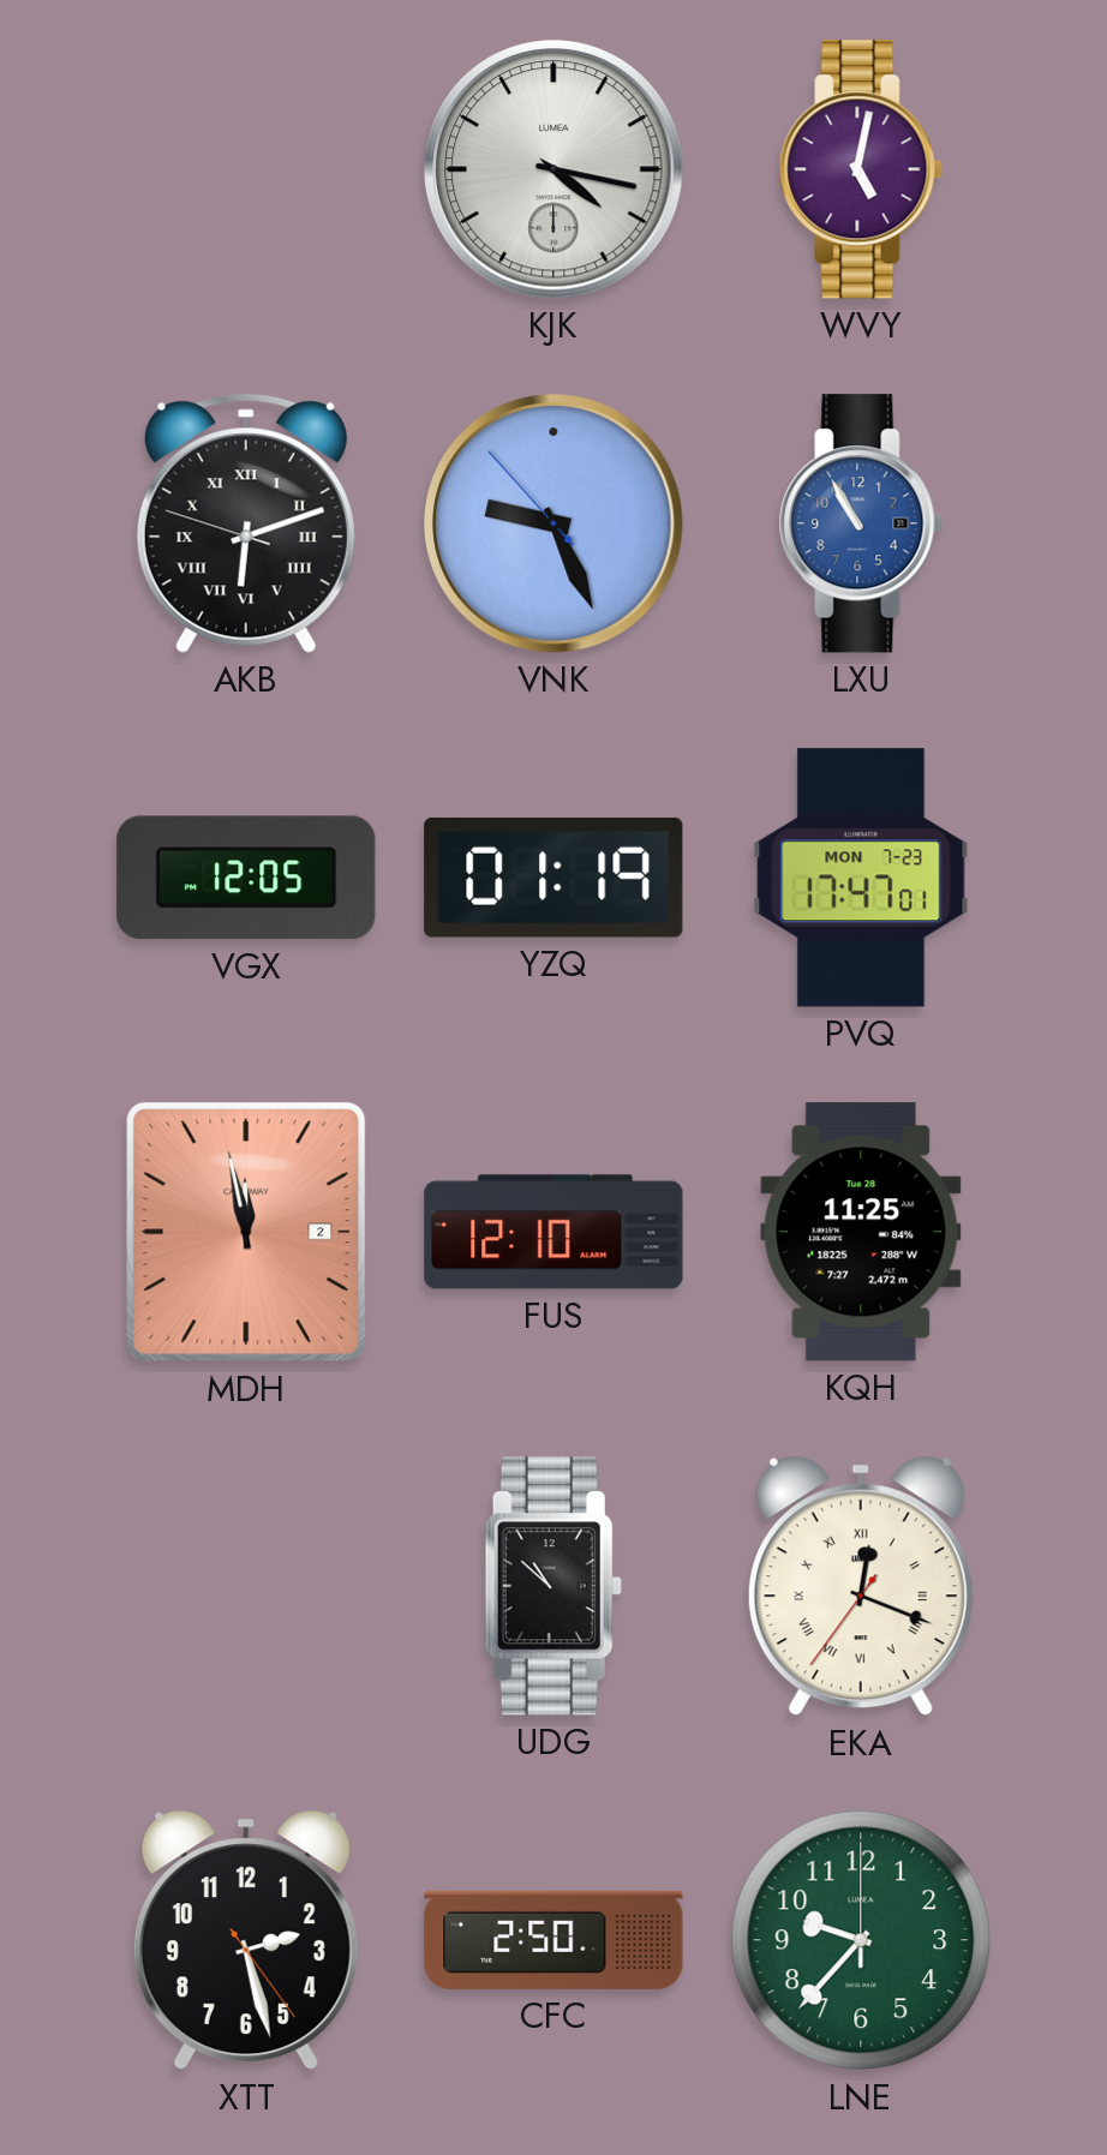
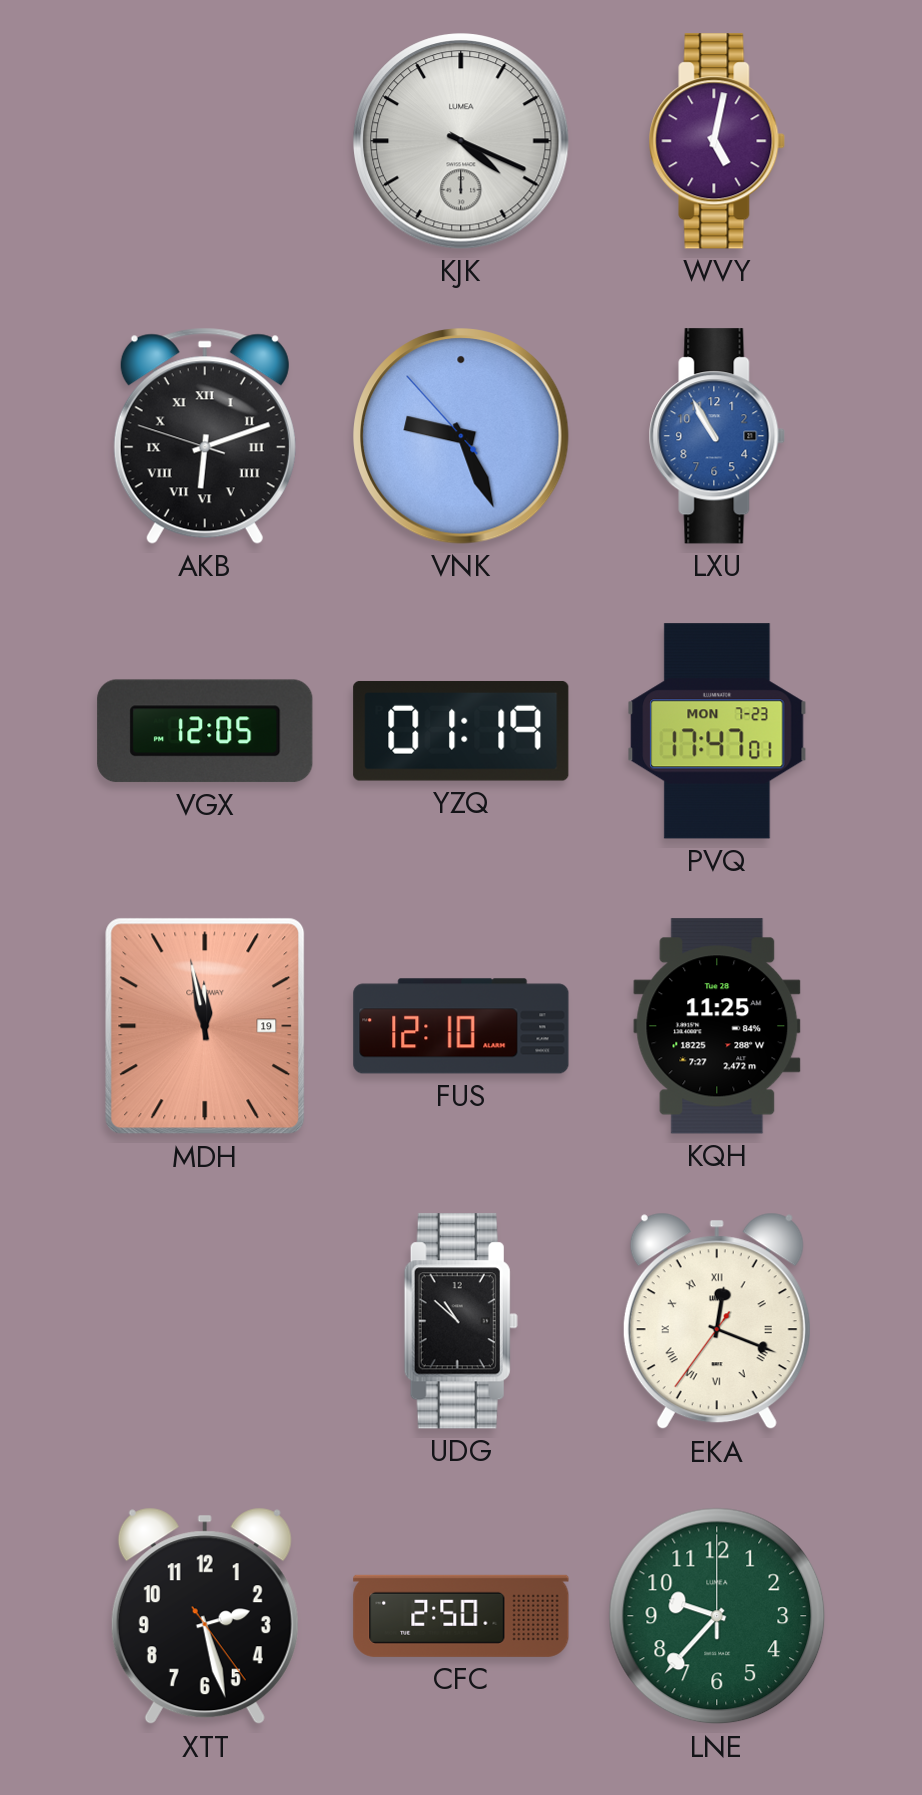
KJK: 4:17 -> 4:19
MDH date: 2 -> 19
